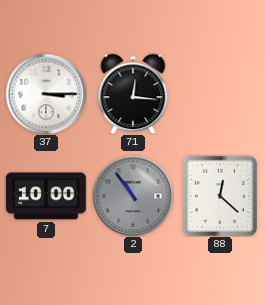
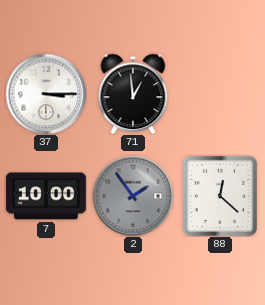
71: 12:16 -> 12:59
2: 10:54 -> 1:54
